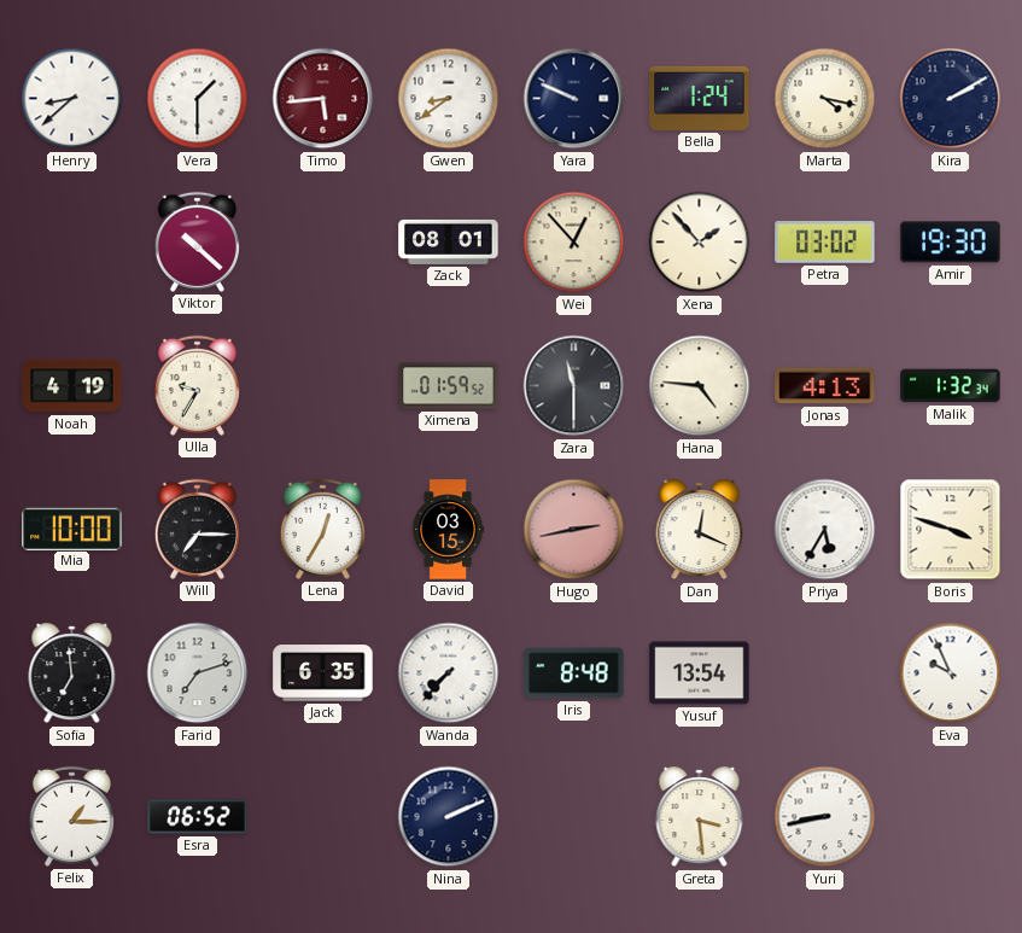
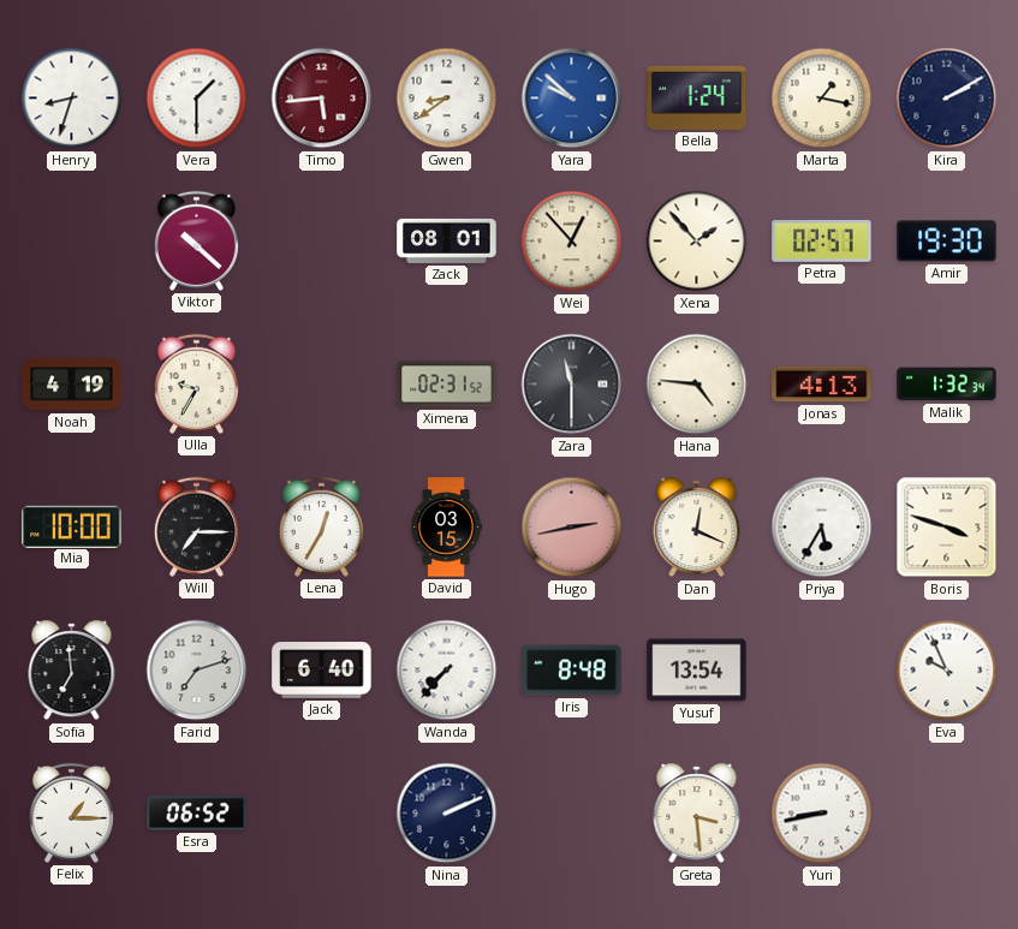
Henry: 8:38 -> 8:33
Yara: 9:49 -> 9:52
Yara dial: navy -> blue
Marta: 4:17 -> 1:17
Petra: 03:02 -> 02:57
Ximena: 01:59 -> 02:31
Jack: 6:35 -> 6:40
